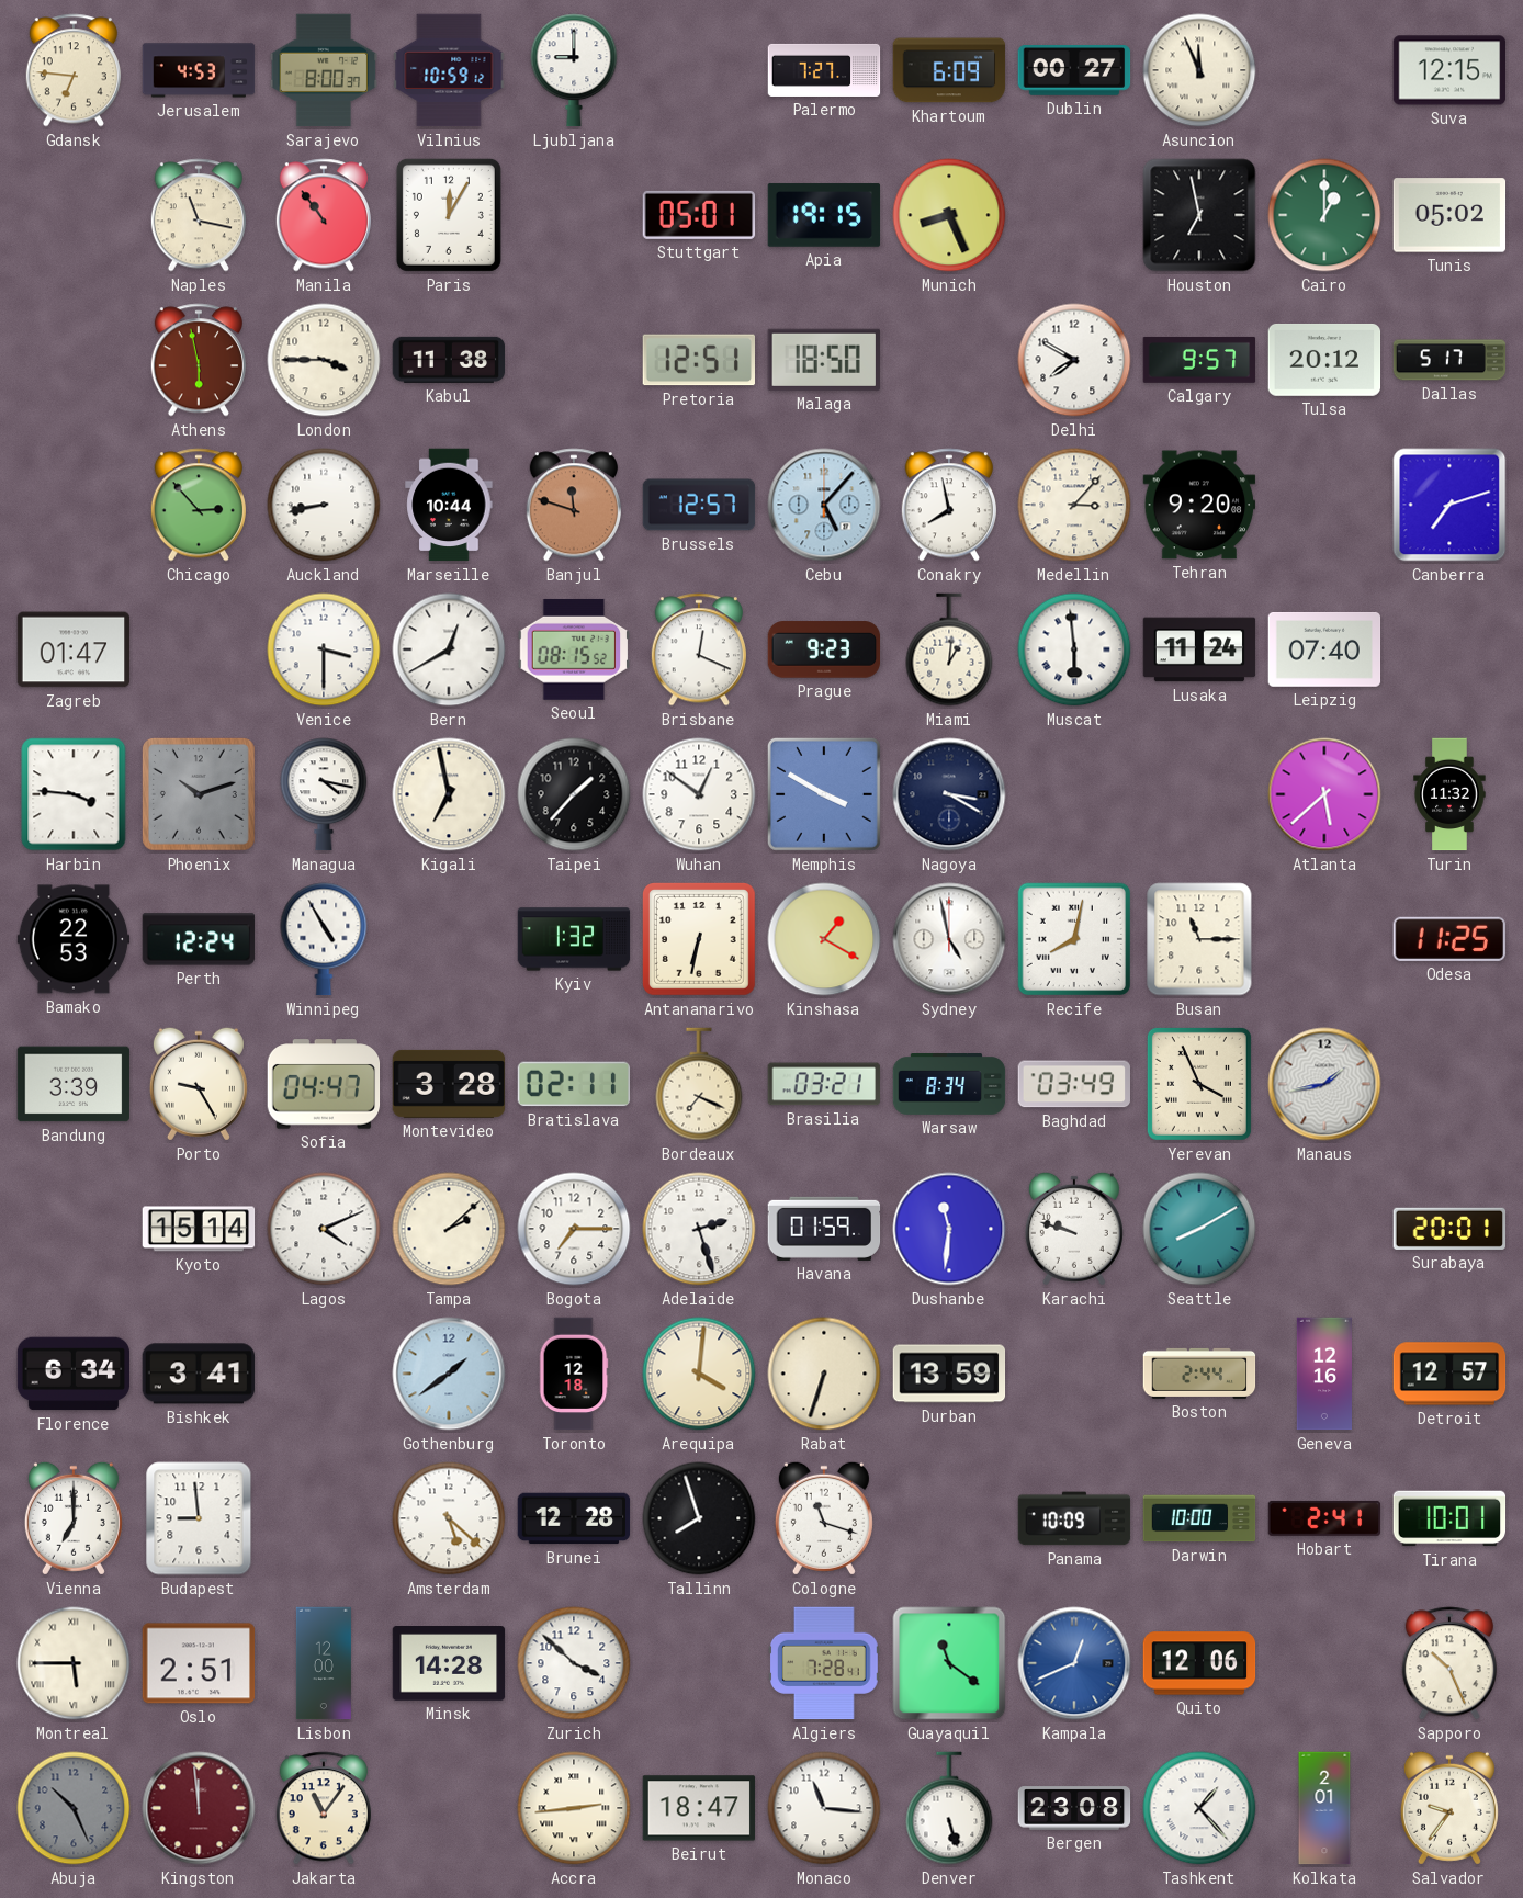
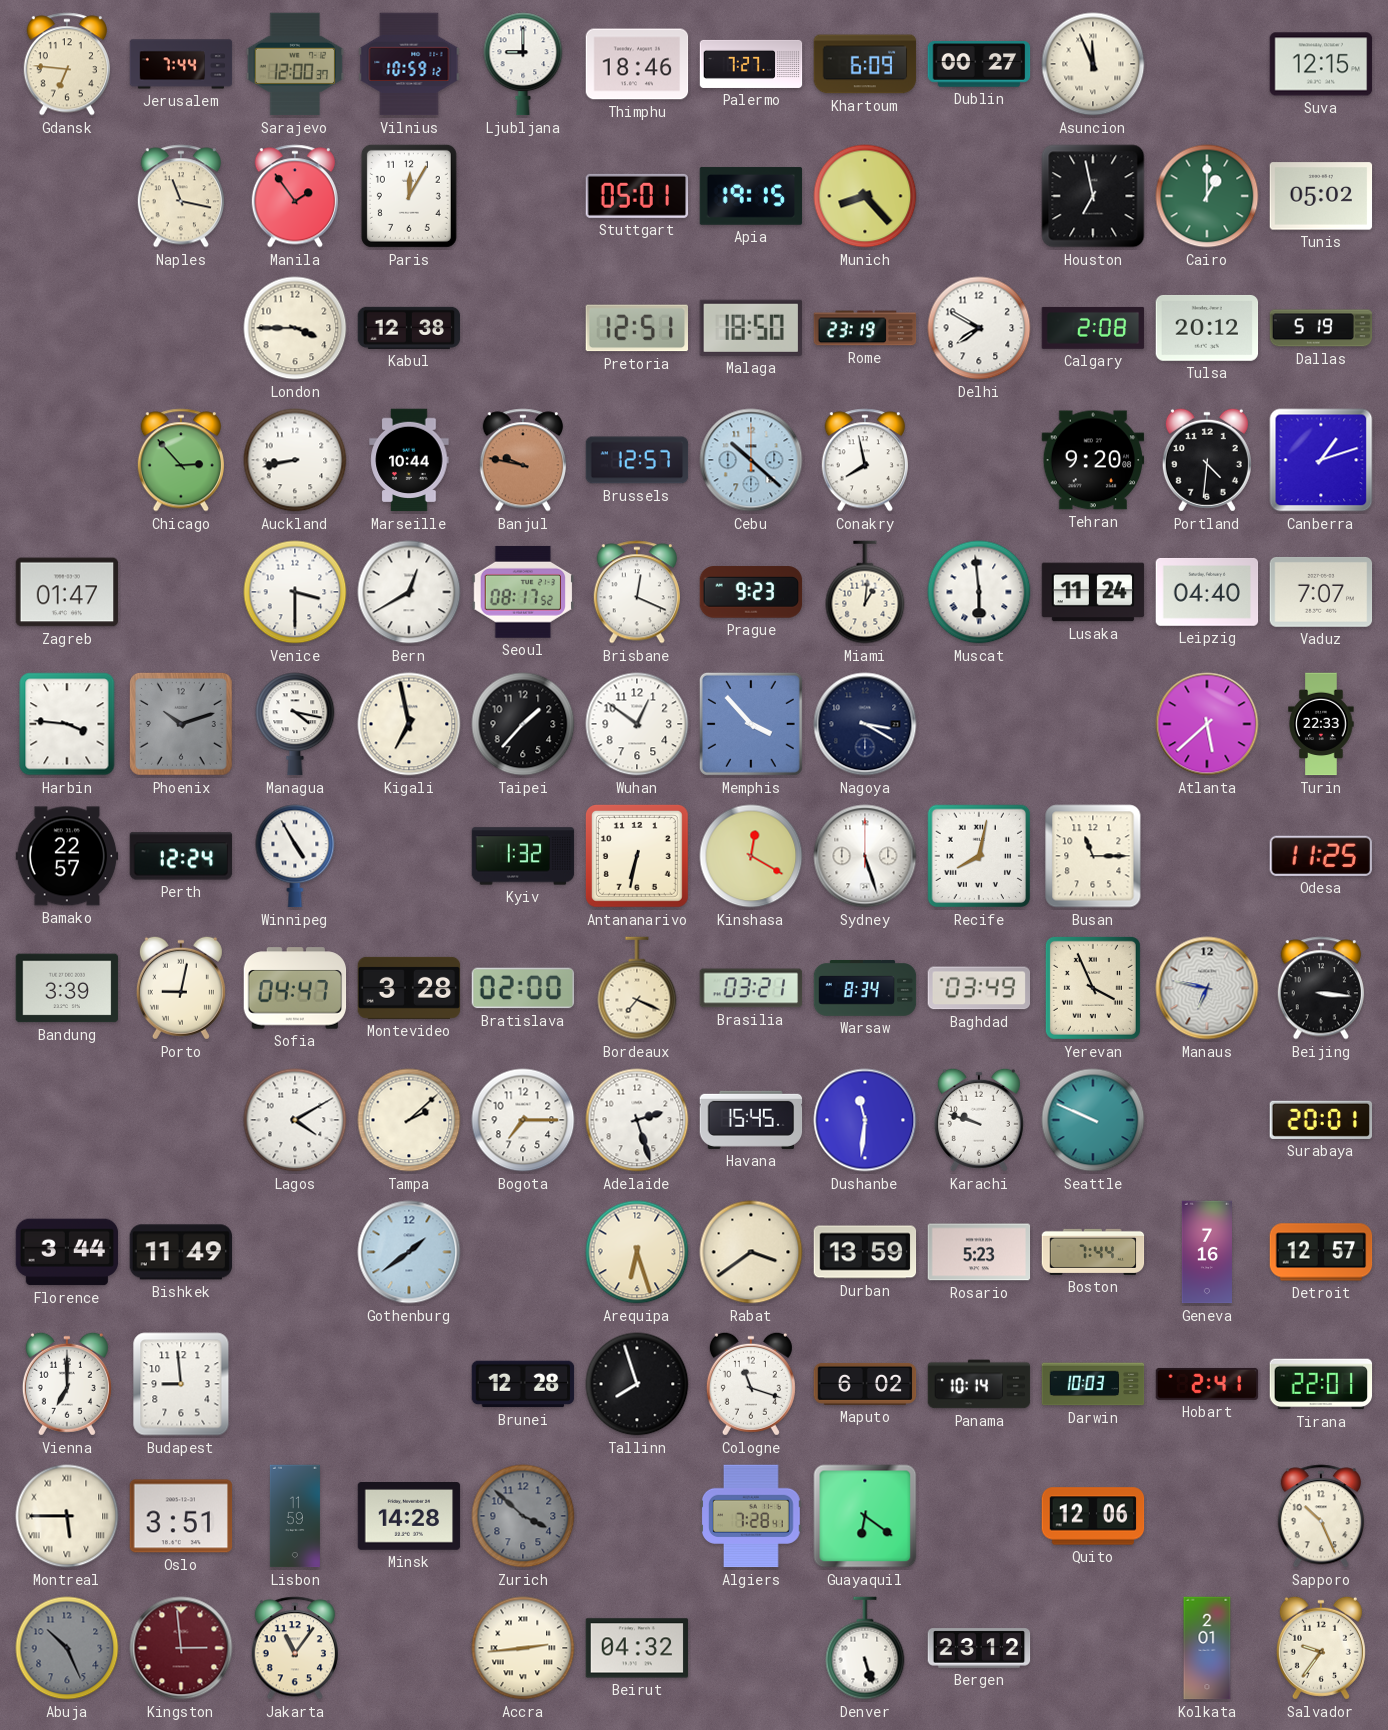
Jerusalem: 4:53 -> 7:44
Sarajevo: 8:00 -> 12:00
Thimphu: none -> 18:46
Manila: 10:54 -> 1:54
Munich: 8:26 -> 8:23
Athens: 5:58 -> none
Kabul: 11:38 -> 12:38
Rome: none -> 23:19
Calgary: 9:57 -> 2:08
Dallas: 5:17 -> 5:19
Banjul: 11:48 -> 9:47
Cebu: 5:07 -> 10:22
Medellin: 3:07 -> none
Portland: none -> 4:31
Canberra: 7:12 -> 1:12
Seoul: 08:15 -> 08:17
Leipzig: 07:40 -> 04:40
Vaduz: none -> 7:07
Memphis: 3:50 -> 3:53
Turin: 11:32 -> 22:33
Bamako: 22:53 -> 22:57
Kinshasa: 1:20 -> 12:20
Sydney: 4:58 -> 5:27
Porto: 9:25 -> 9:02
Bratislava: 02:11 -> 02:00
Manaus: 1:43 -> 6:47
Beijing: none -> 3:16
Kyoto: 15:14 -> none
Lagos: 4:11 -> 4:10
Havana: 01:59 -> 15:45
Seattle: 8:10 -> 9:49
Florence: 6:34 -> 3:44
Bishkek: 3:41 -> 11:49
Toronto: 12:18 -> none
Arequipa: 4:01 -> 6:27
Rabat: 6:33 -> 3:39
Rosario: none -> 5:23
Boston: 2:44 -> 7:44
Geneva: 12:16 -> 7:16
Amsterdam: 5:22 -> none
Maputo: none -> 6:02
Panama: 10:09 -> 10:14
Darwin: 10:00 -> 10:03
Tirana: 10:01 -> 22:01
Oslo: 2:51 -> 3:51
Lisbon: 12:00 -> 11:59
Zurich dial: white -> grey
Guayaquil: 11:21 -> 6:21
Kampala: 12:41 -> none
Kingston: 11:59 -> 2:59
Beirut: 18:47 -> 04:32
Monaco: 11:16 -> none
Bergen: 23:08 -> 23:12
Tashkent: 1:23 -> none
